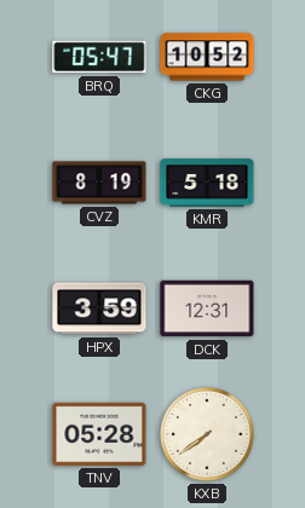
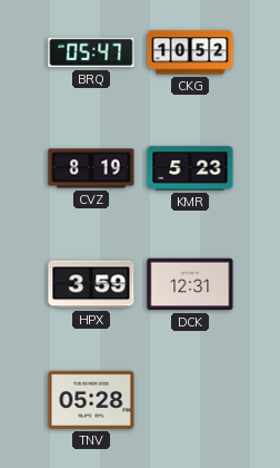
KMR: 5:18 -> 5:23
KXB: 7:39 -> none
